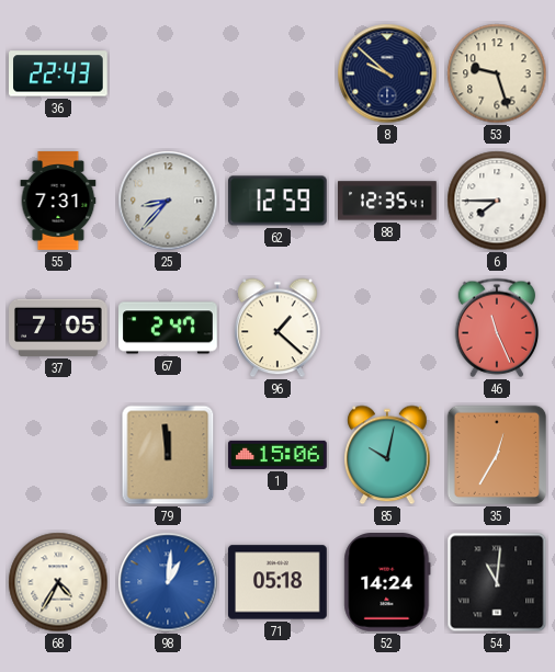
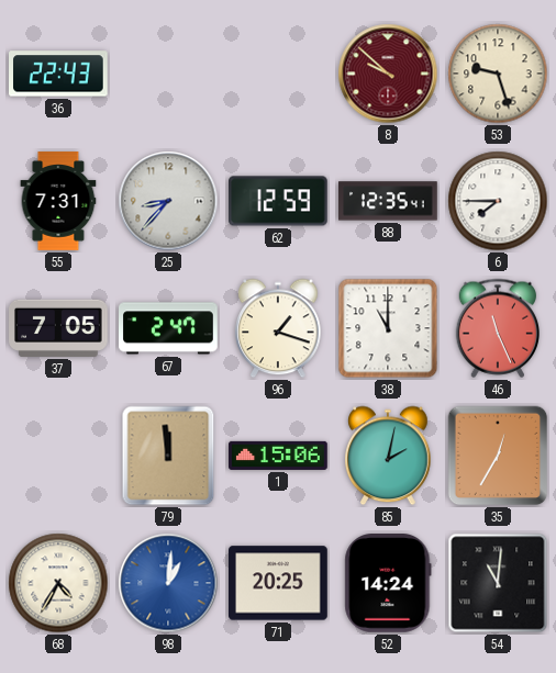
8 dial: navy -> burgundy
96: 1:22 -> 1:18
38: none -> 11:00
85: 10:02 -> 2:02
71: 05:18 -> 20:25
